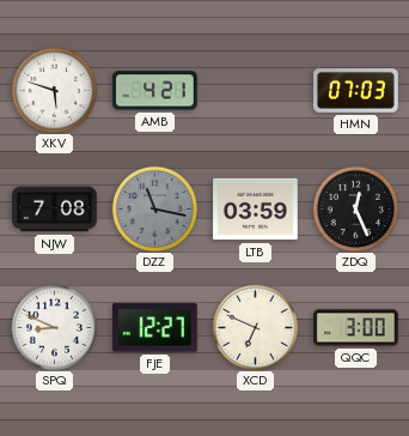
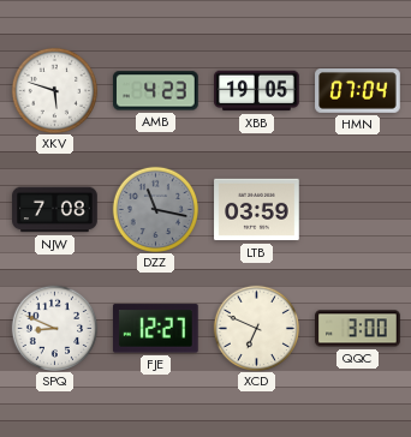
AMB: 4:21 -> 4:23
XBB: none -> 19:05
HMN: 07:03 -> 07:04
ZDQ: 12:26 -> none
